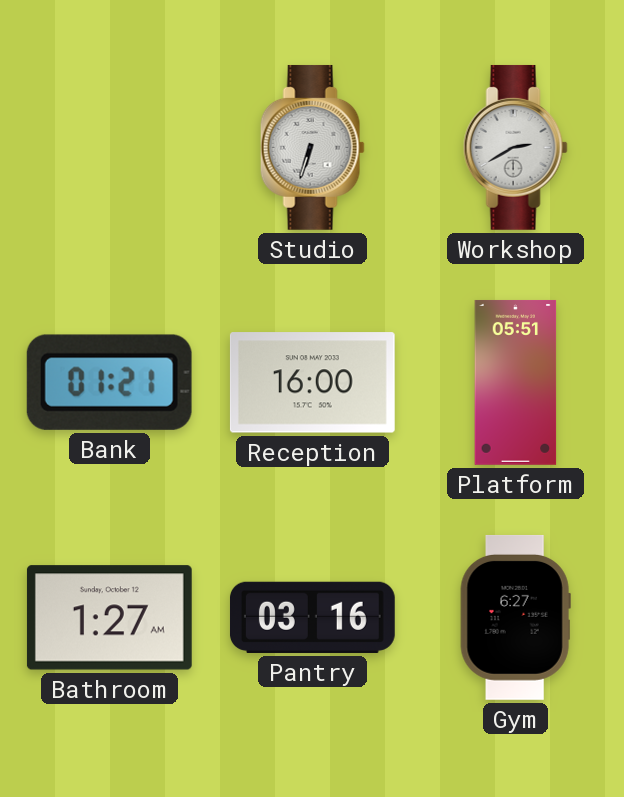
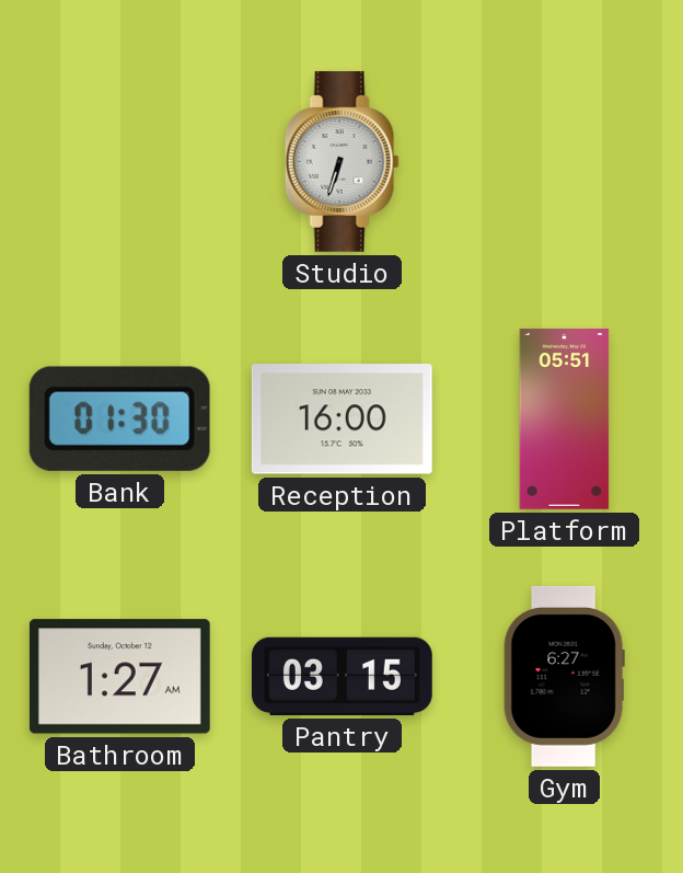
Workshop: 2:40 -> none
Bank: 01:21 -> 01:30
Pantry: 03:16 -> 03:15
